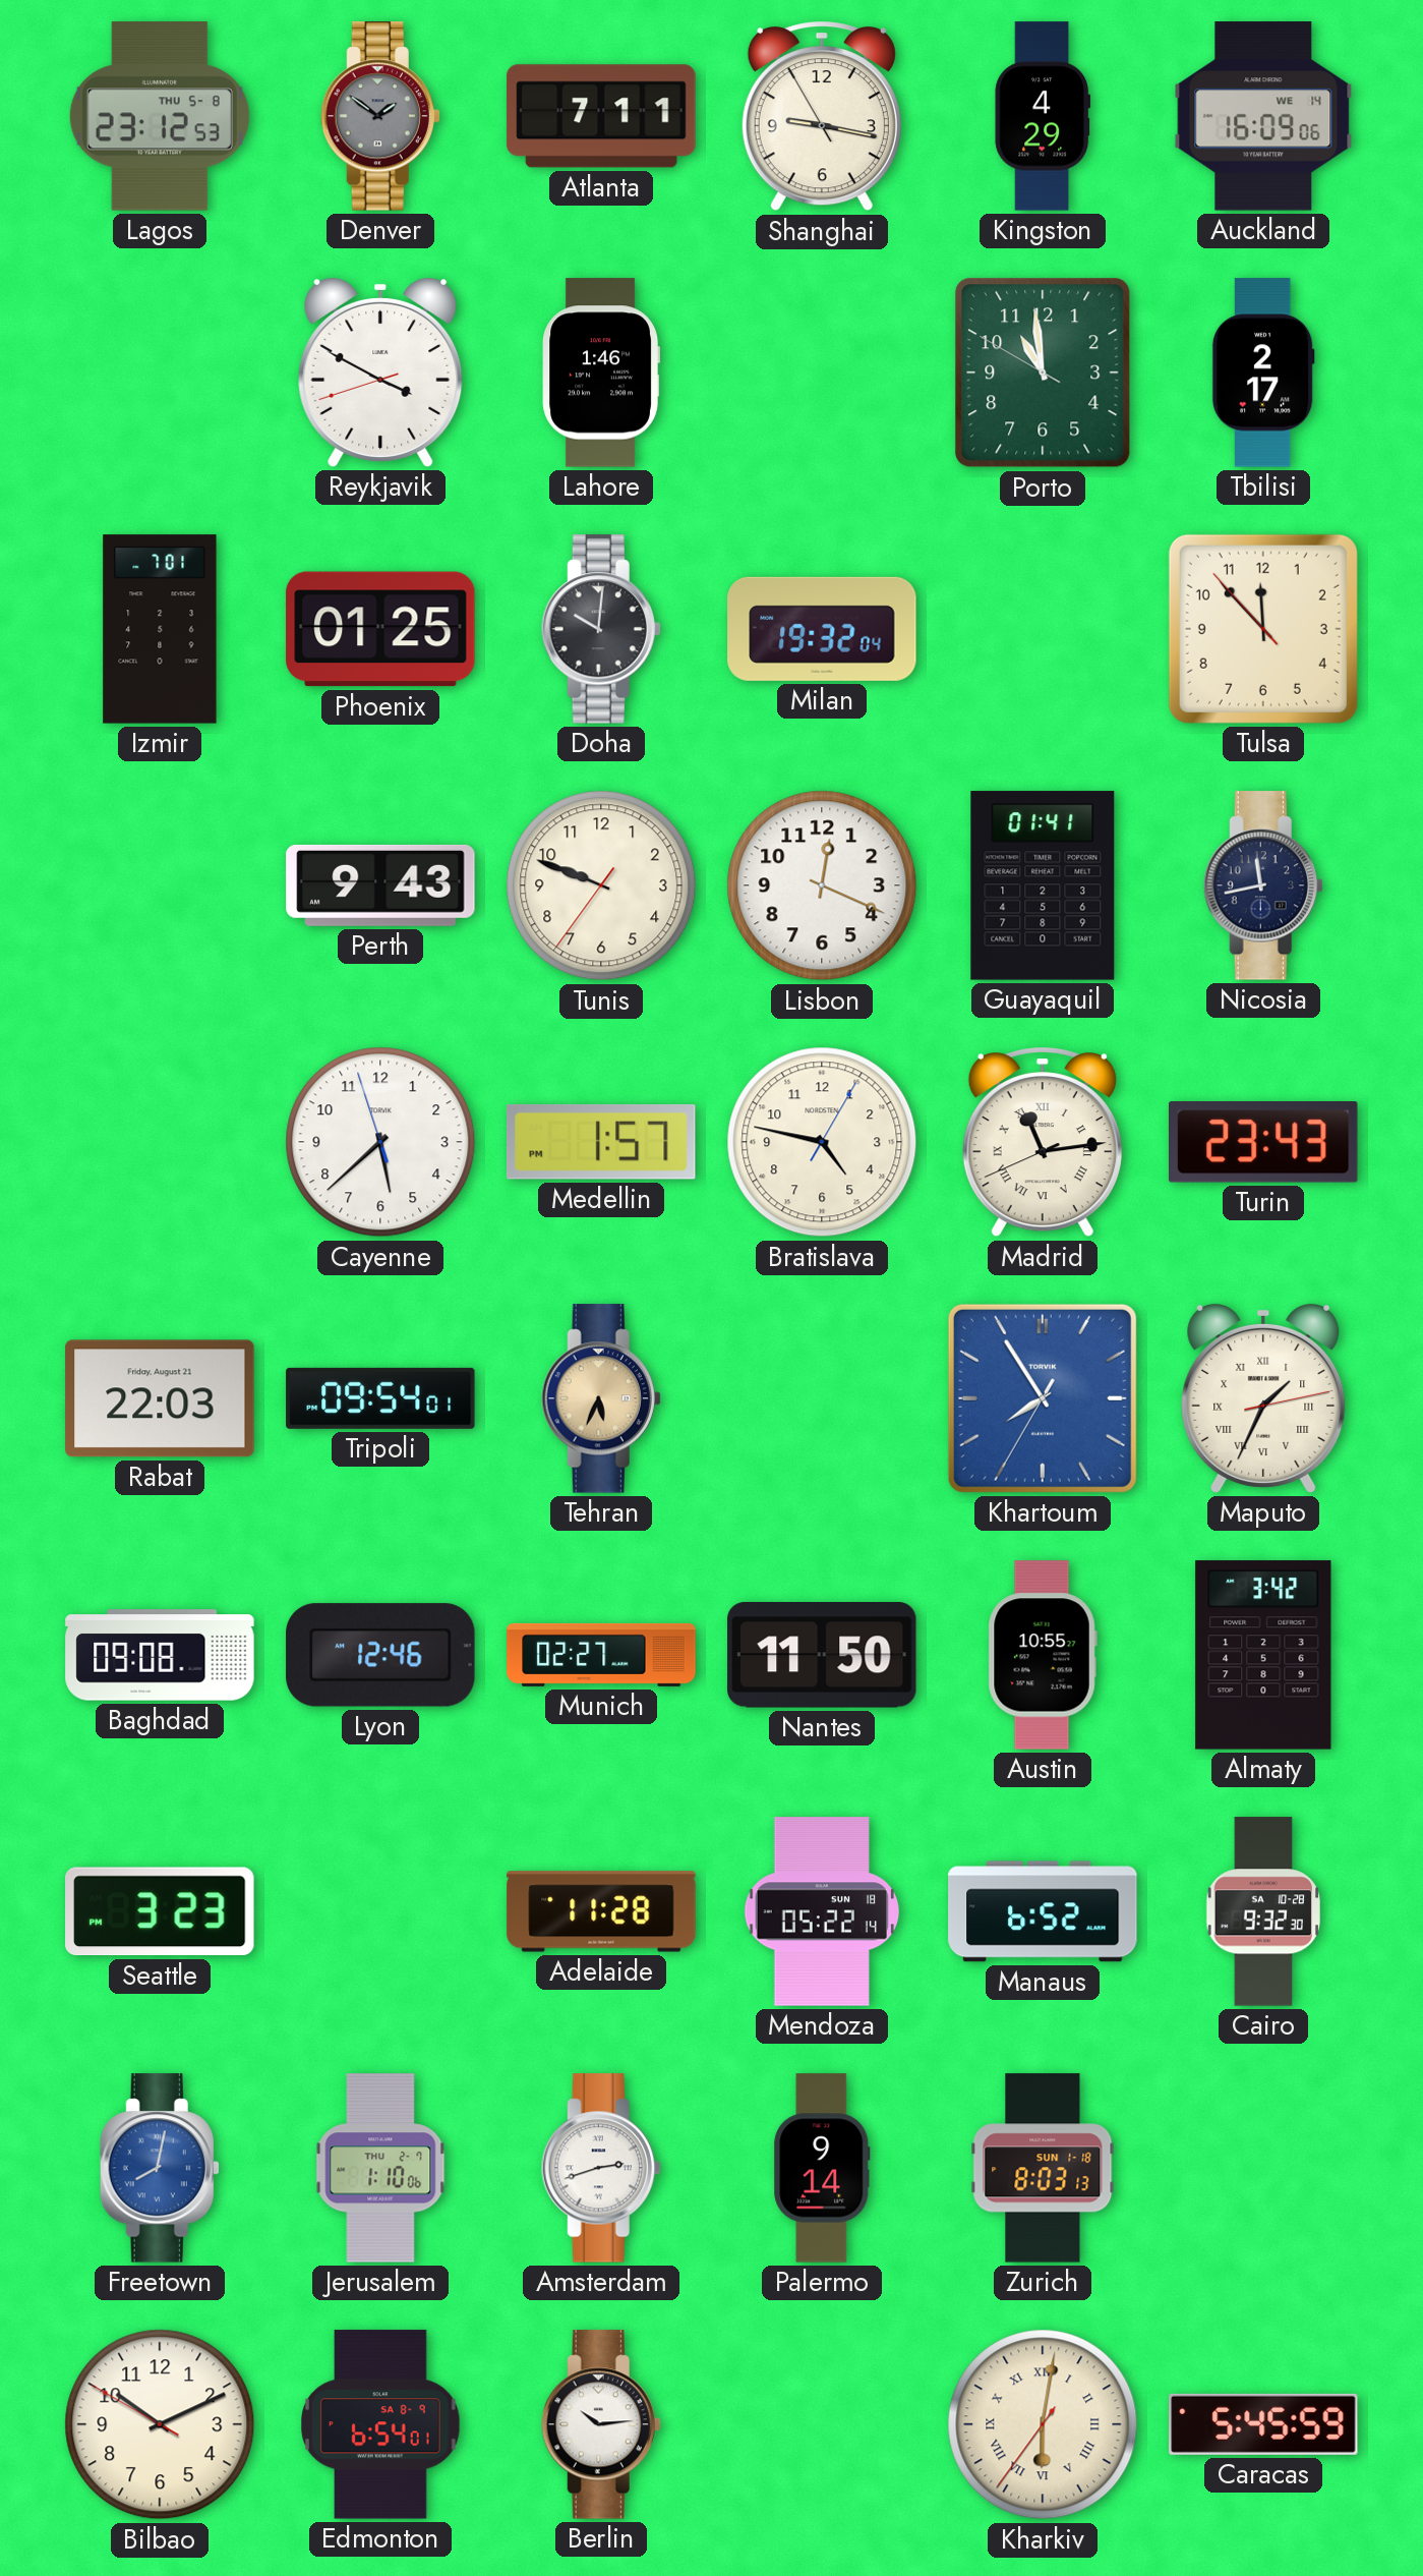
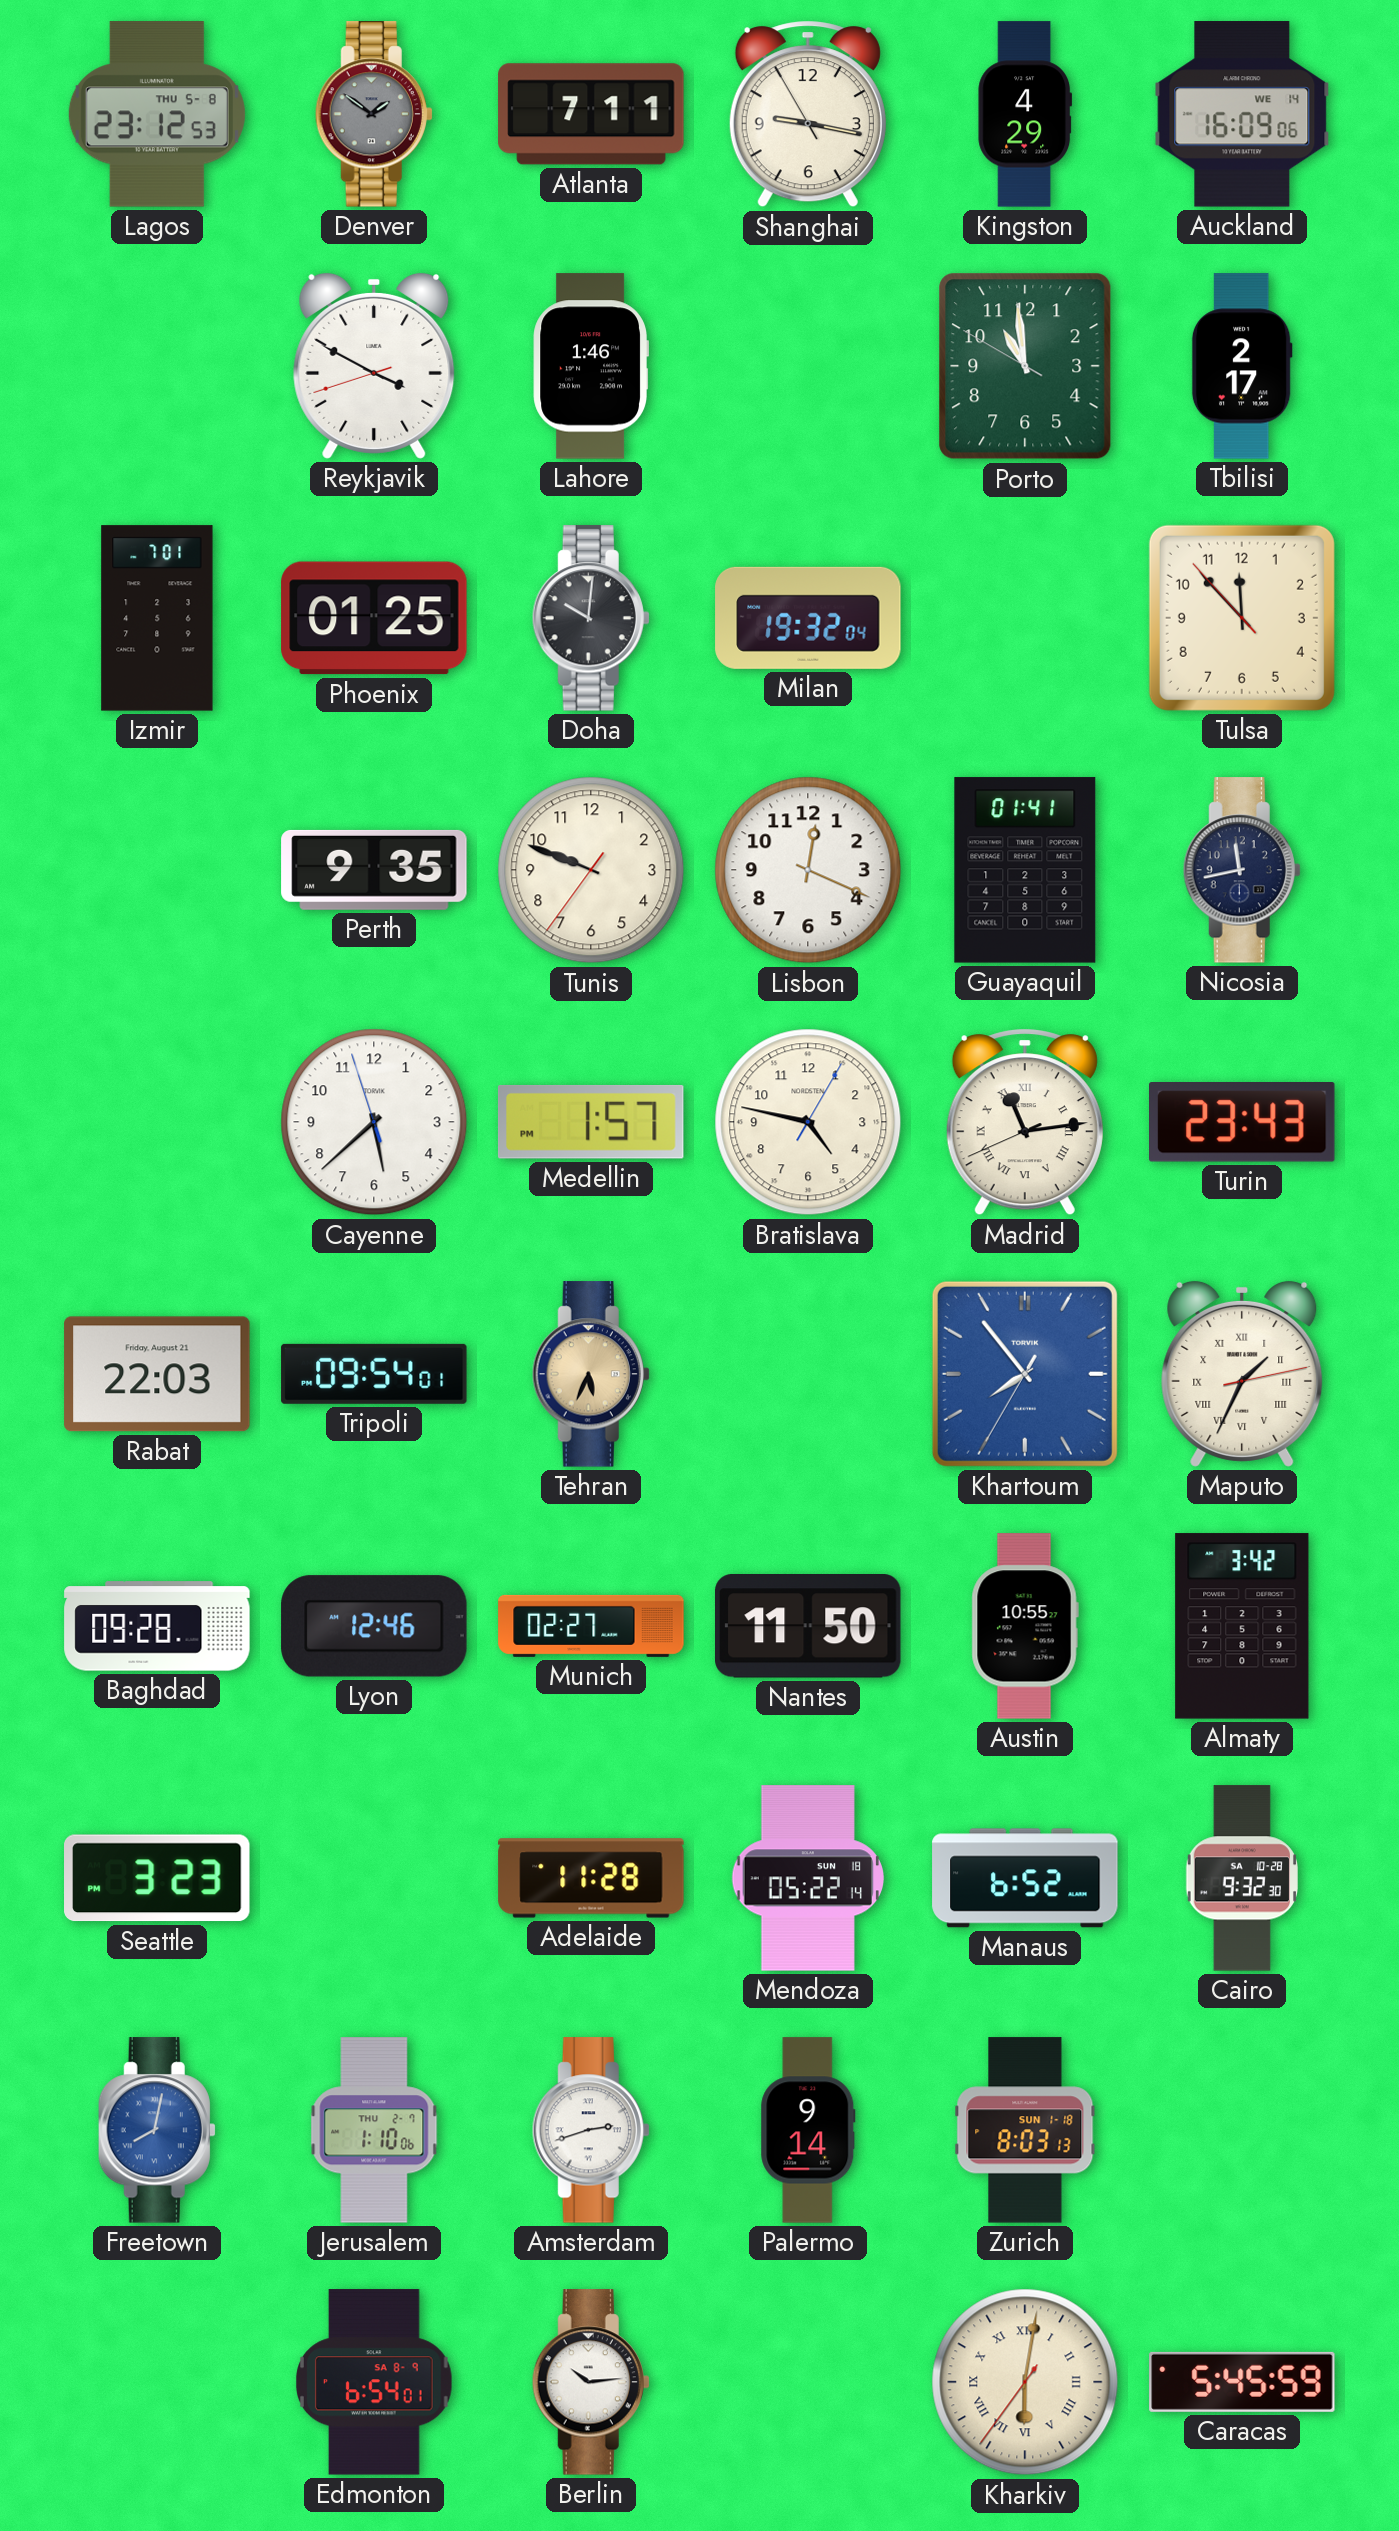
Perth: 9:43 -> 9:35
Khartoum: 7:54 -> 7:53
Baghdad: 09:08 -> 09:28
Bilbao: 10:10 -> none
